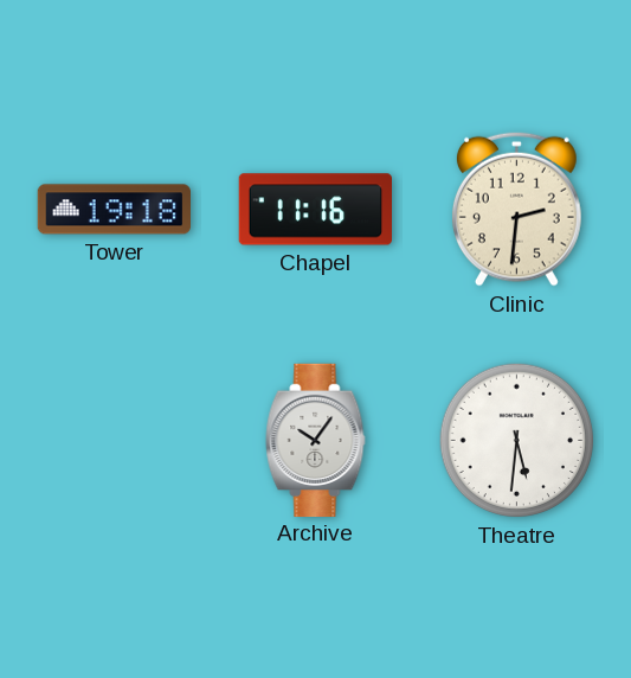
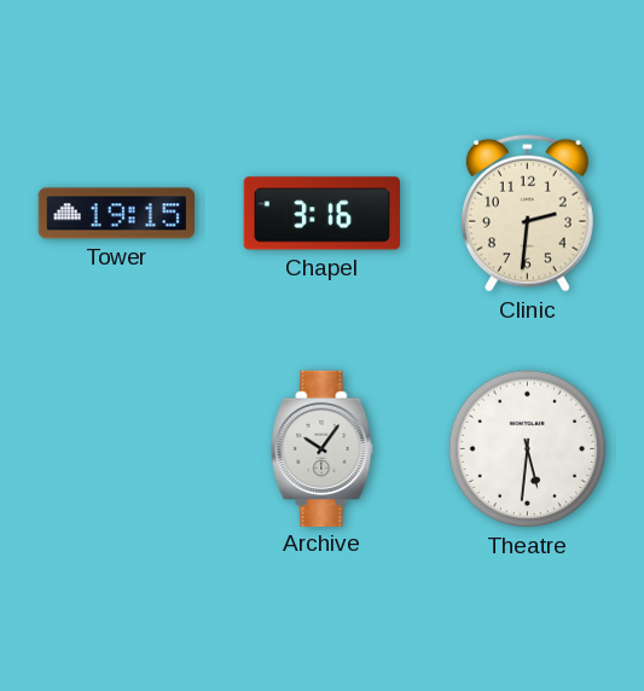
Tower: 19:18 -> 19:15
Chapel: 11:16 -> 3:16
